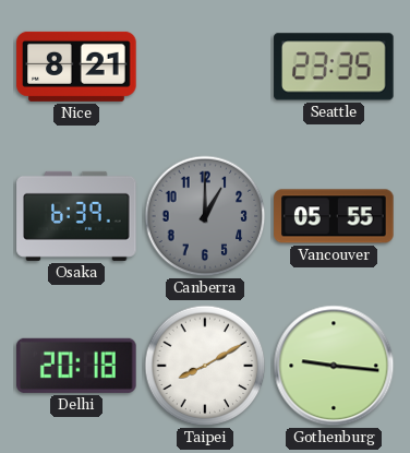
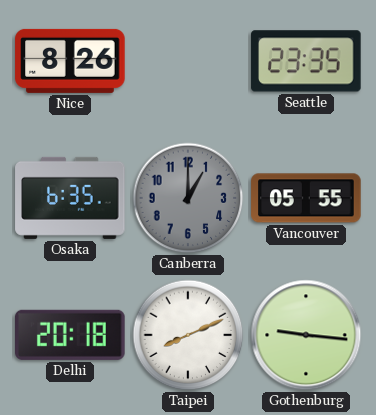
Nice: 8:21 -> 8:26
Osaka: 6:39 -> 6:35
Taipei: 8:10 -> 8:11
